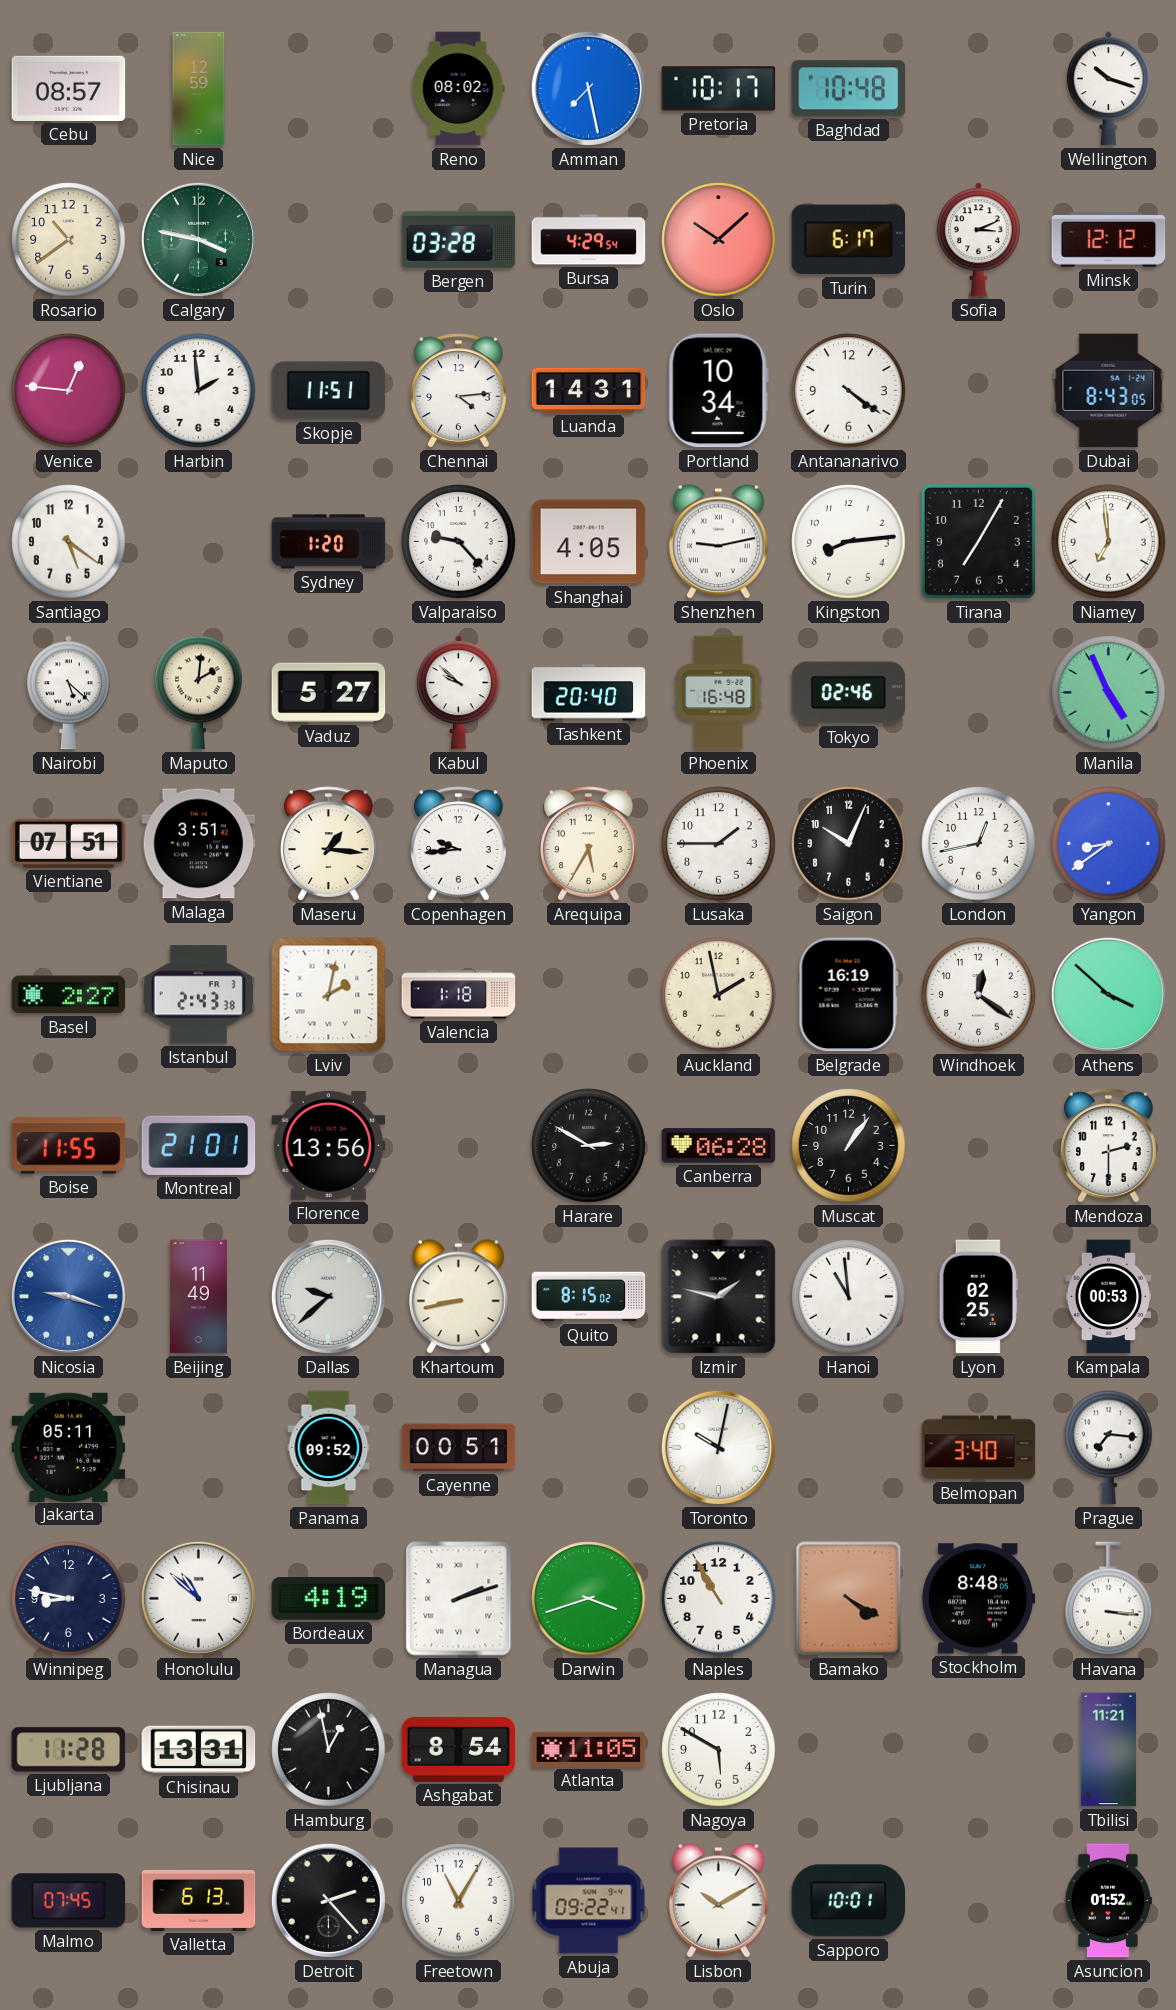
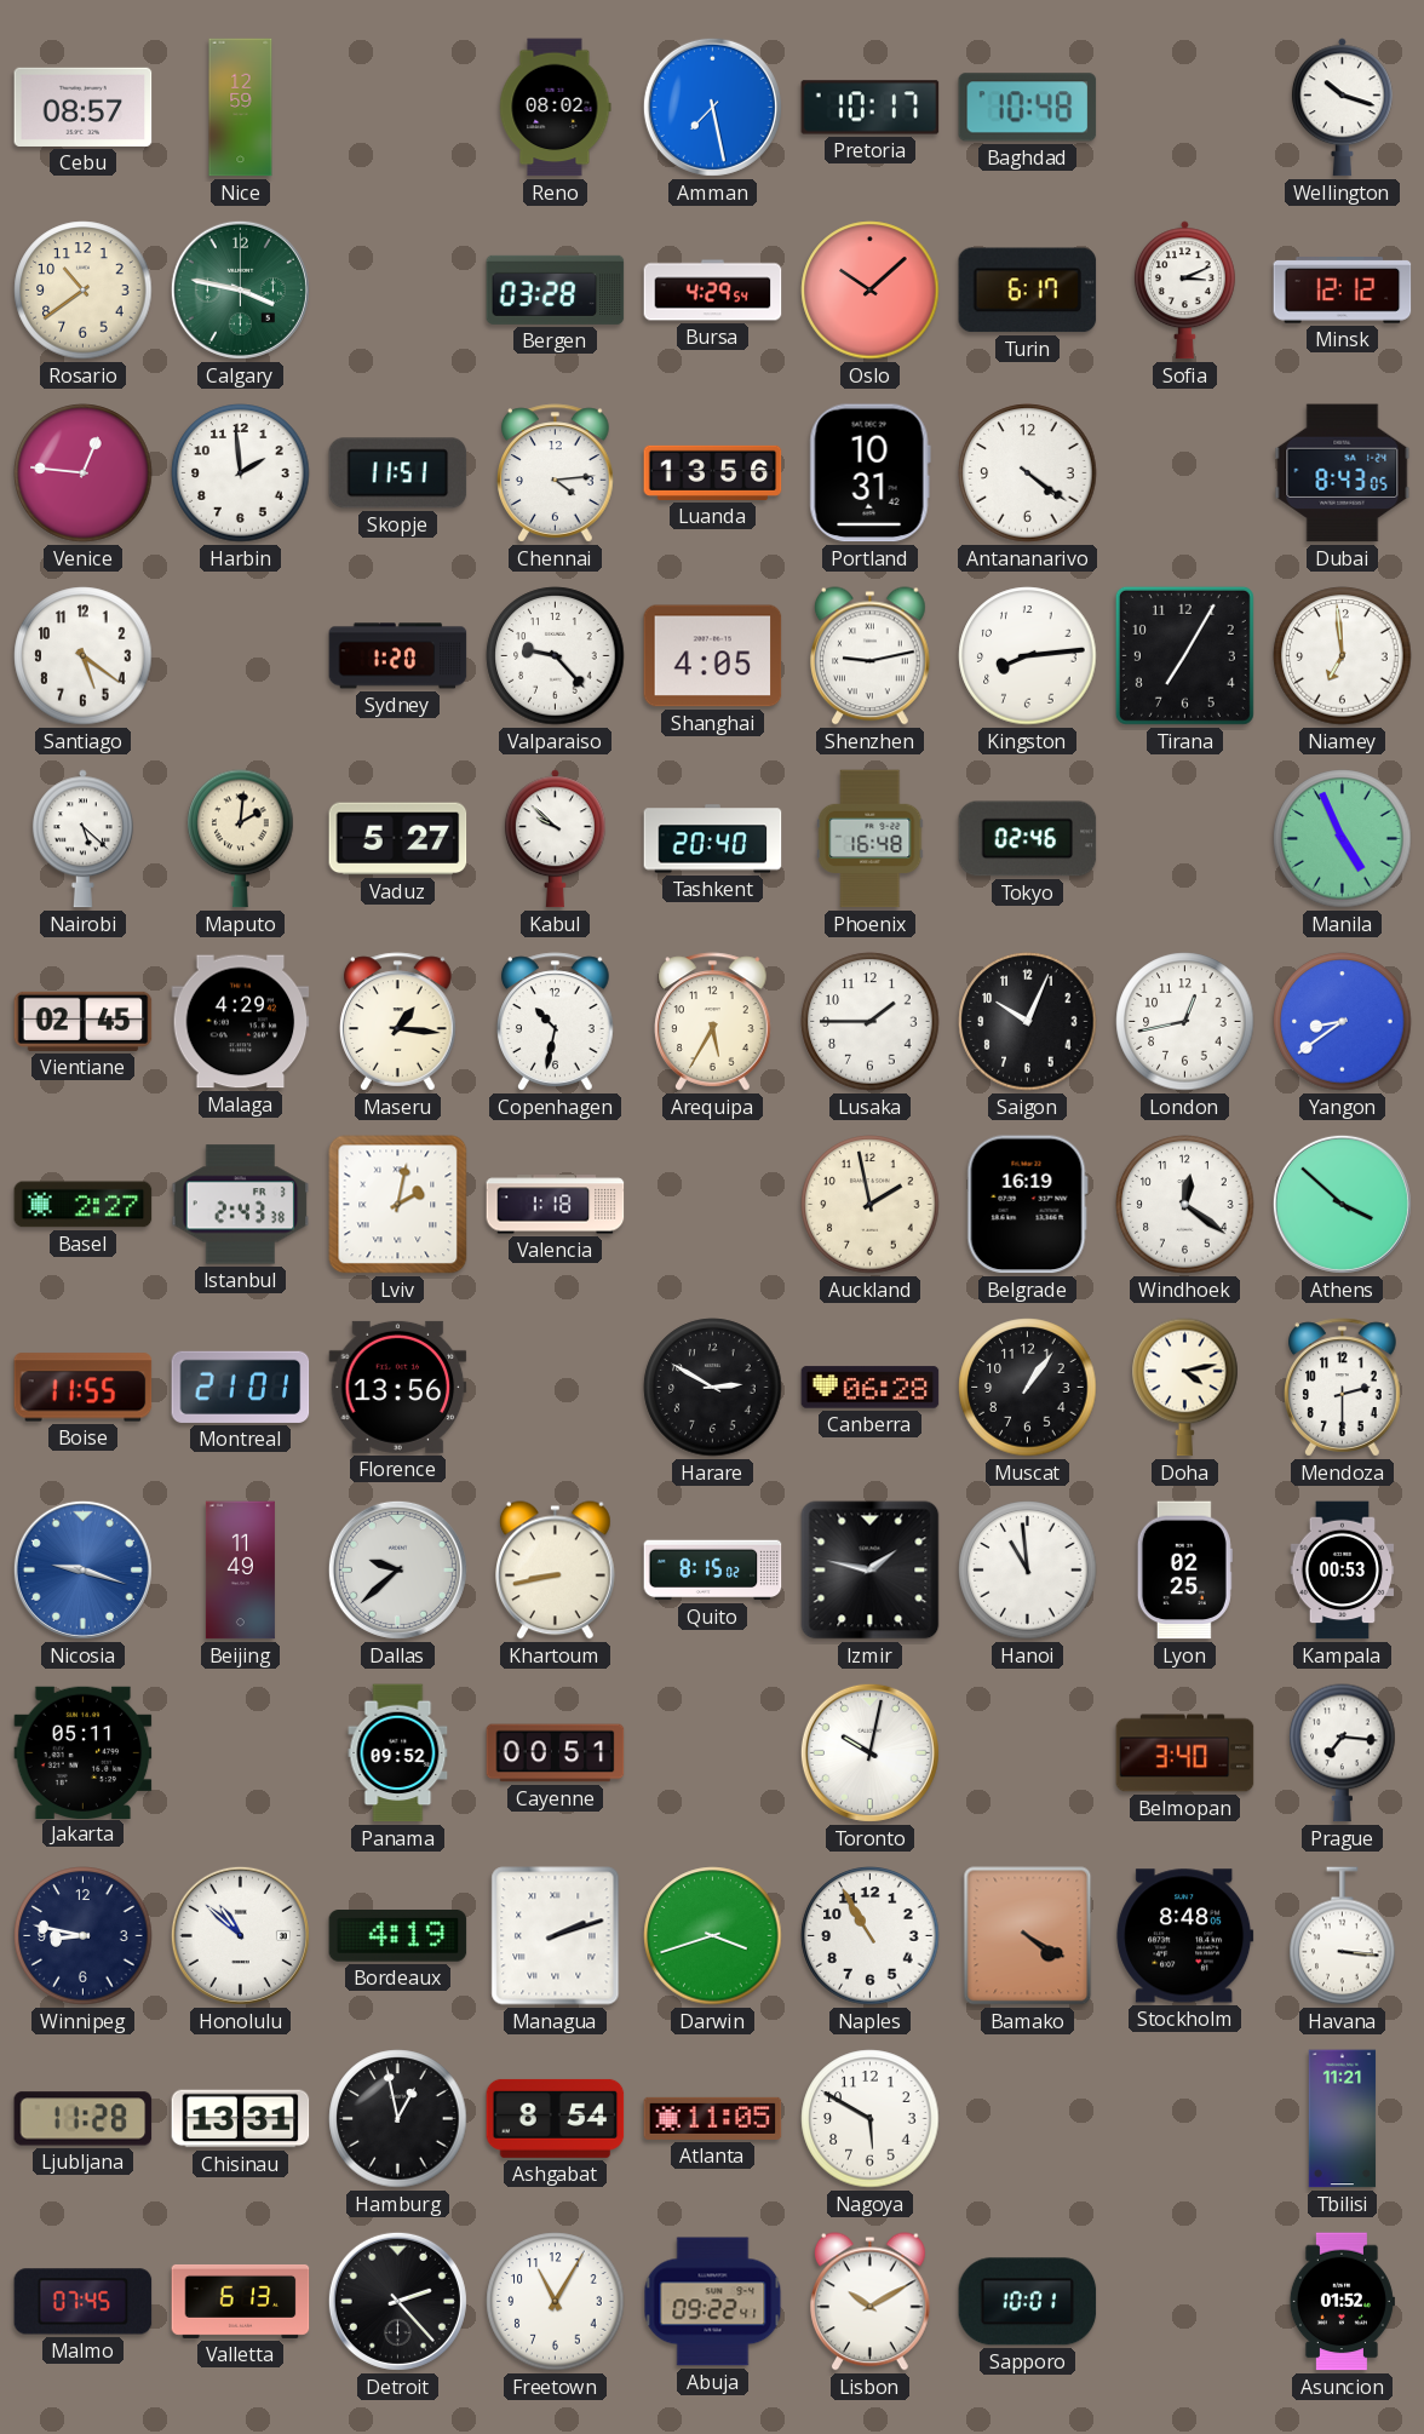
Luanda: 14:31 -> 13:56
Portland: 10:34 -> 10:31
Vientiane: 07:51 -> 02:45
Malaga: 3:51 -> 4:29
Copenhagen: 9:44 -> 10:32
Doha: none -> 4:13
